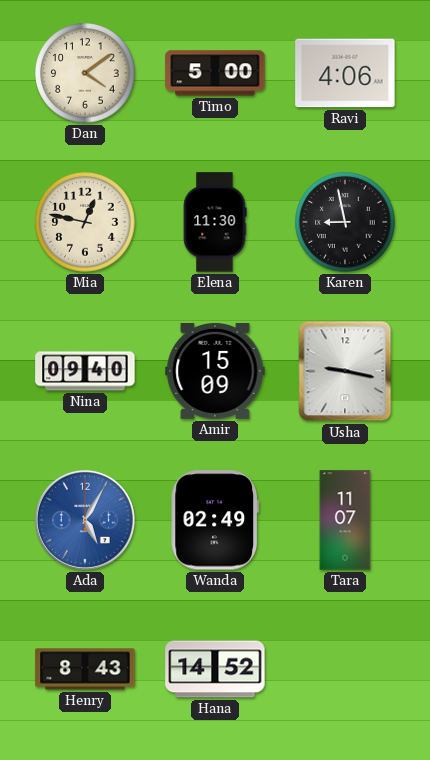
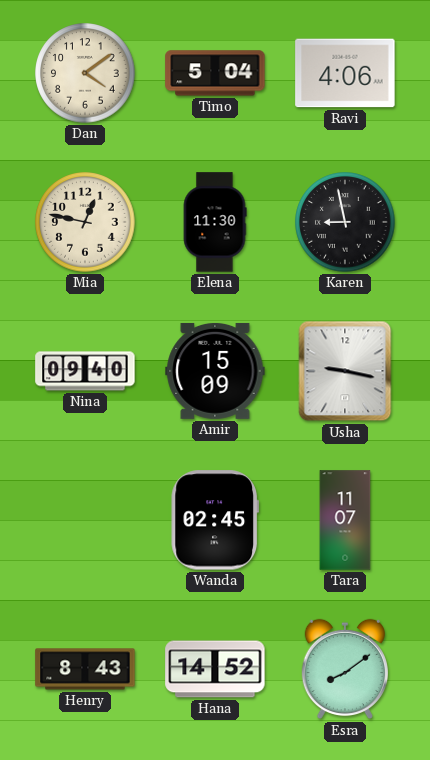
Timo: 5:00 -> 5:04
Ada: 5:05 -> none
Wanda: 02:49 -> 02:45
Esra: none -> 8:09
